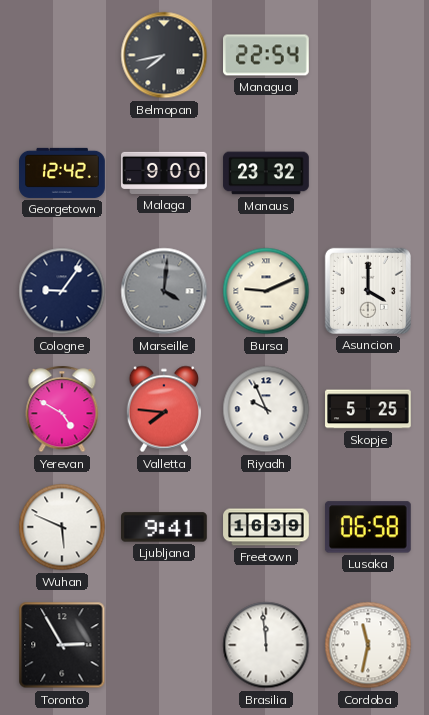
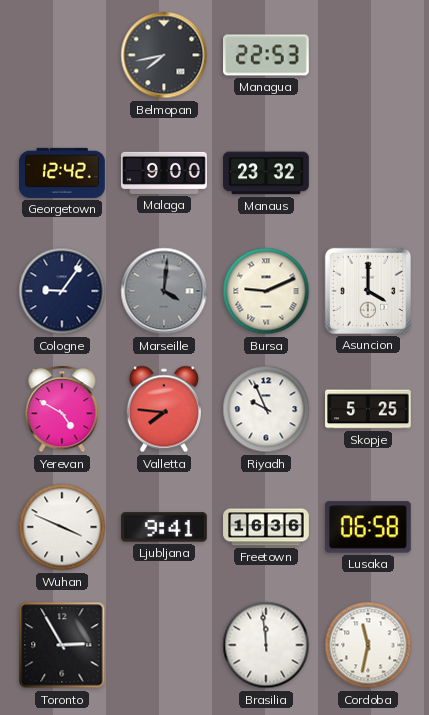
Managua: 22:54 -> 22:53
Wuhan: 5:49 -> 3:49
Freetown: 16:39 -> 16:36
